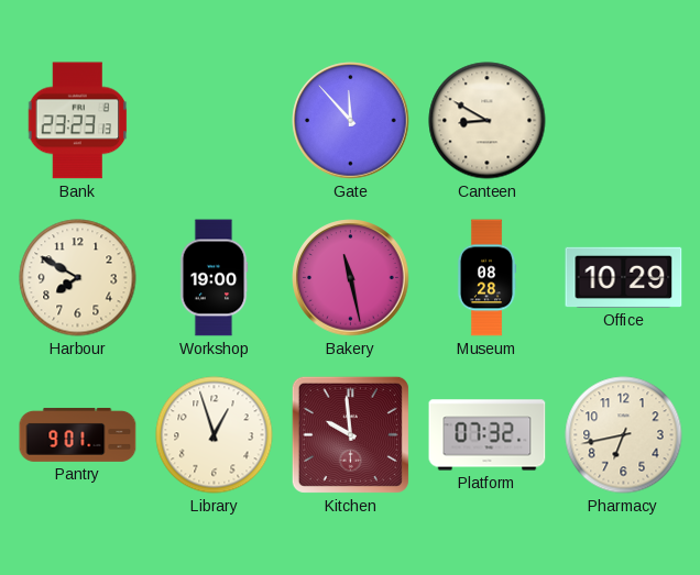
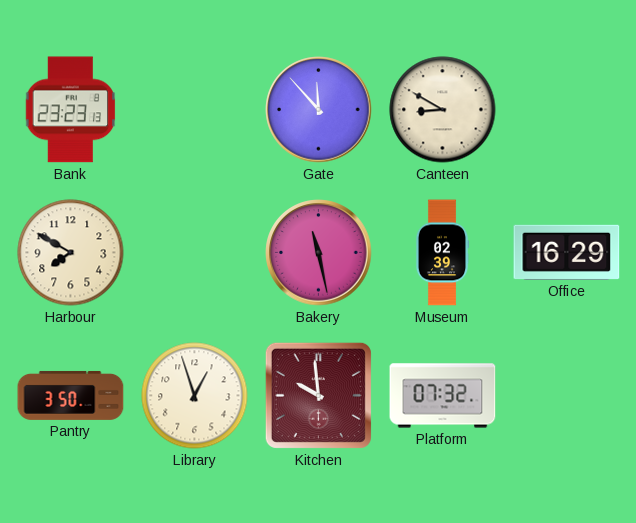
Workshop: 19:00 -> none
Museum: 08:28 -> 02:39
Office: 10:29 -> 16:29
Pantry: 9:01 -> 3:50
Pharmacy: 6:43 -> none
